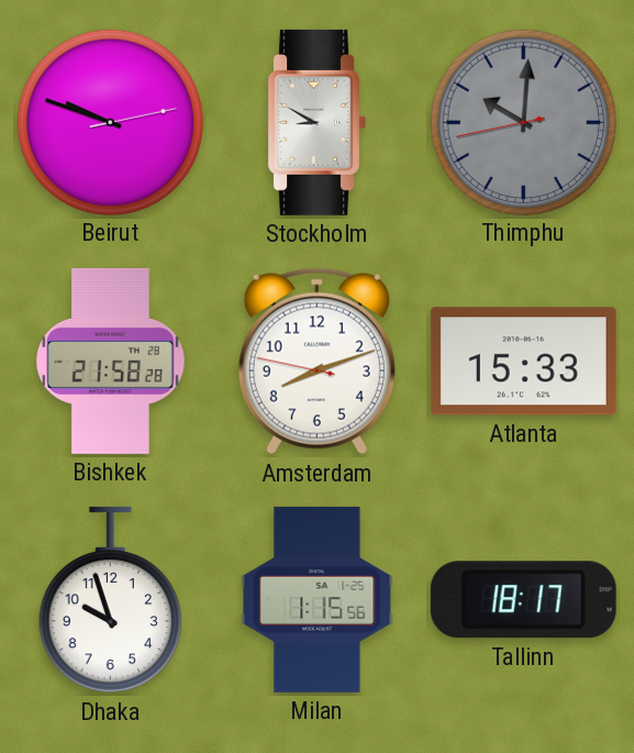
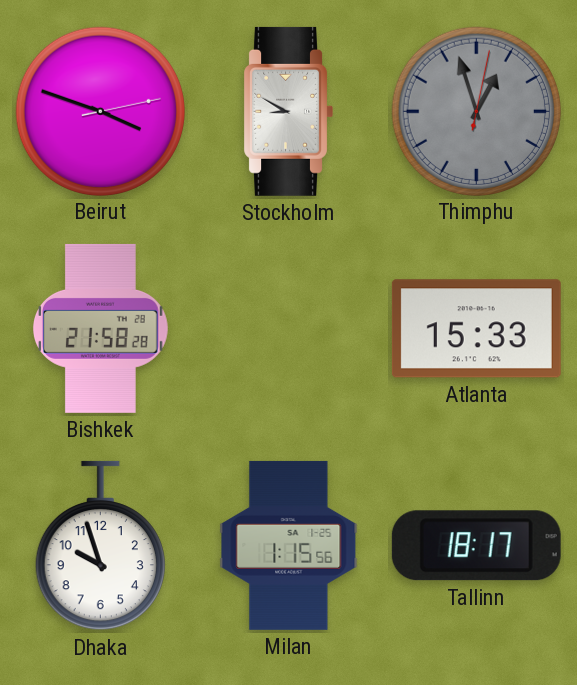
Beirut: 9:48 -> 3:48
Thimphu: 10:00 -> 12:57
Amsterdam: 8:11 -> none
